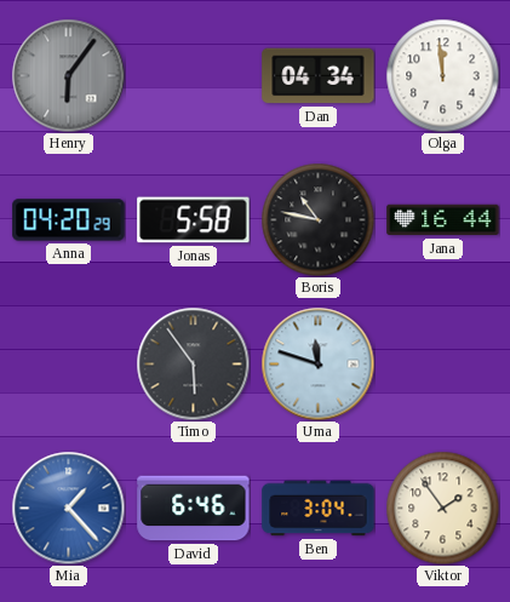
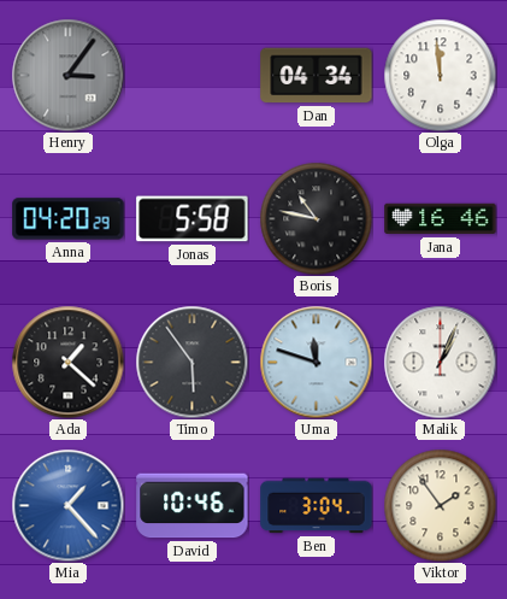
Henry: 6:06 -> 3:06
Jana: 16:44 -> 16:46
Ada: none -> 1:22
Malik: none -> 1:04
David: 6:46 -> 10:46
